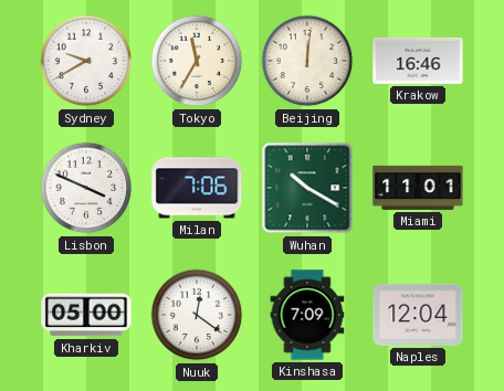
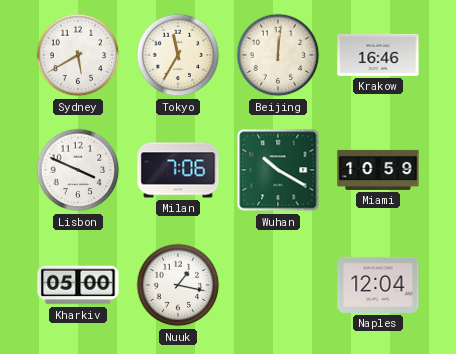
Sydney: 9:40 -> 5:40
Miami: 11:01 -> 10:59
Nuuk: 12:21 -> 1:17
Kinshasa: 7:09 -> none
